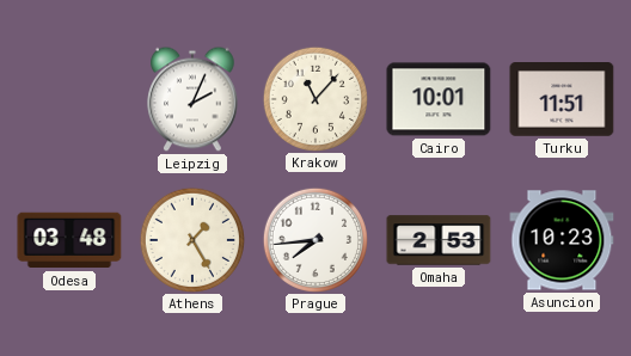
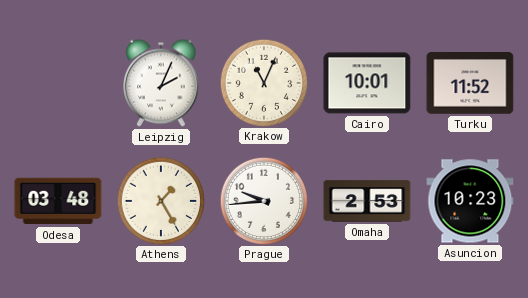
Krakow: 11:07 -> 11:04
Turku: 11:51 -> 11:52
Prague: 7:44 -> 9:44
